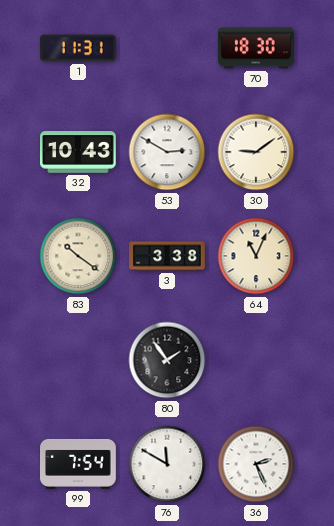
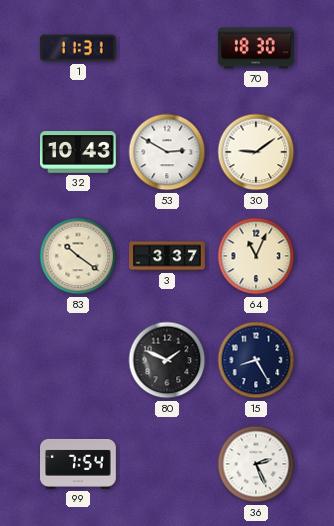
3: 3:38 -> 3:37
80: 1:54 -> 1:49
15: none -> 8:25
76: 11:50 -> none
